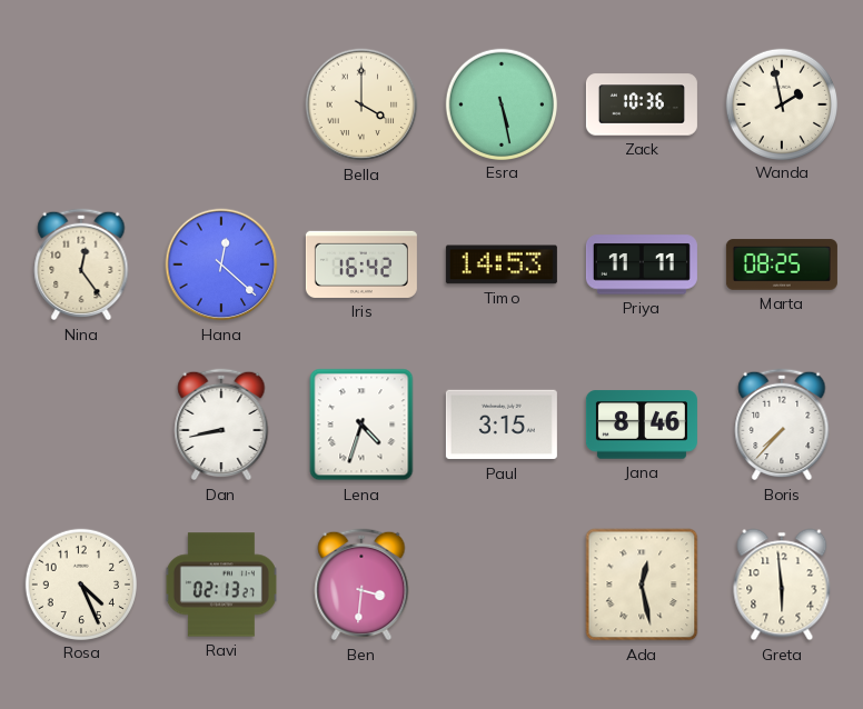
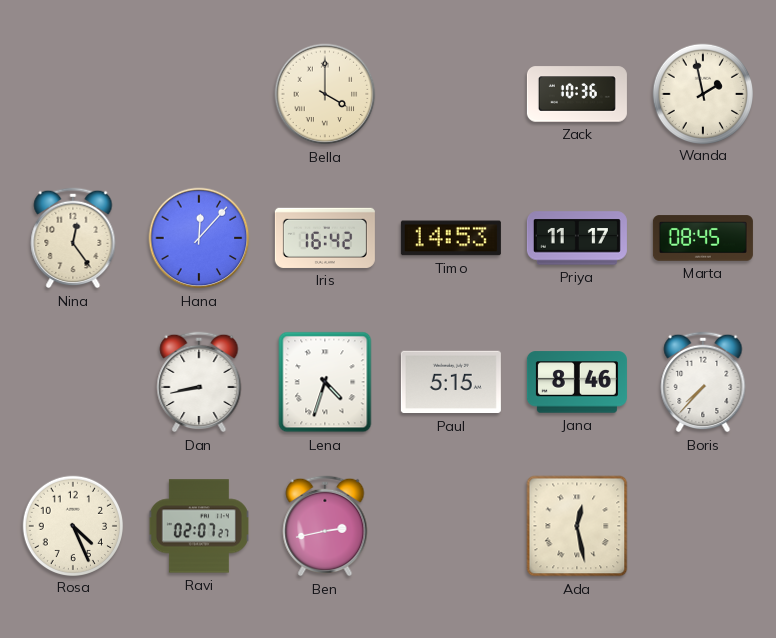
Esra: 5:28 -> none
Hana: 12:22 -> 12:07
Priya: 11:11 -> 11:17
Marta: 08:25 -> 08:45
Paul: 3:15 -> 5:15
Ravi: 02:13 -> 02:07
Ben: 3:31 -> 2:43
Greta: 5:59 -> none
